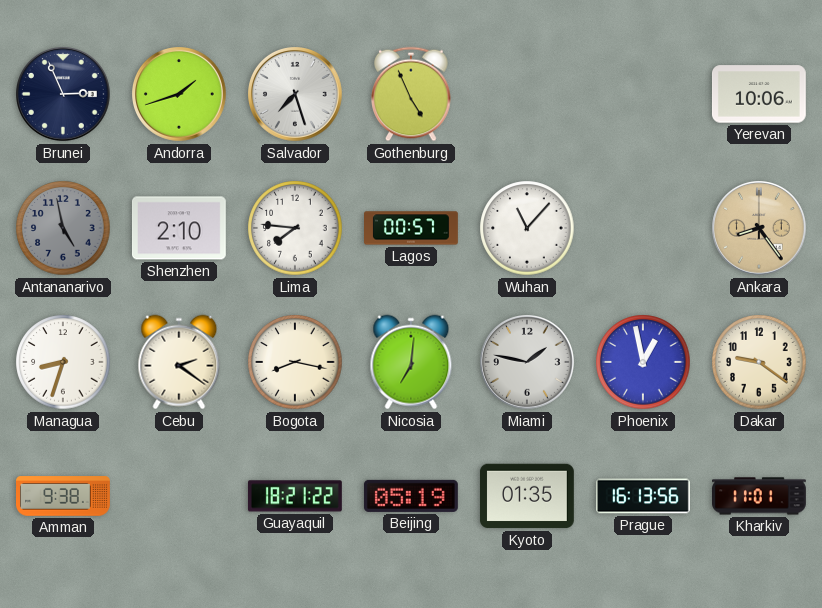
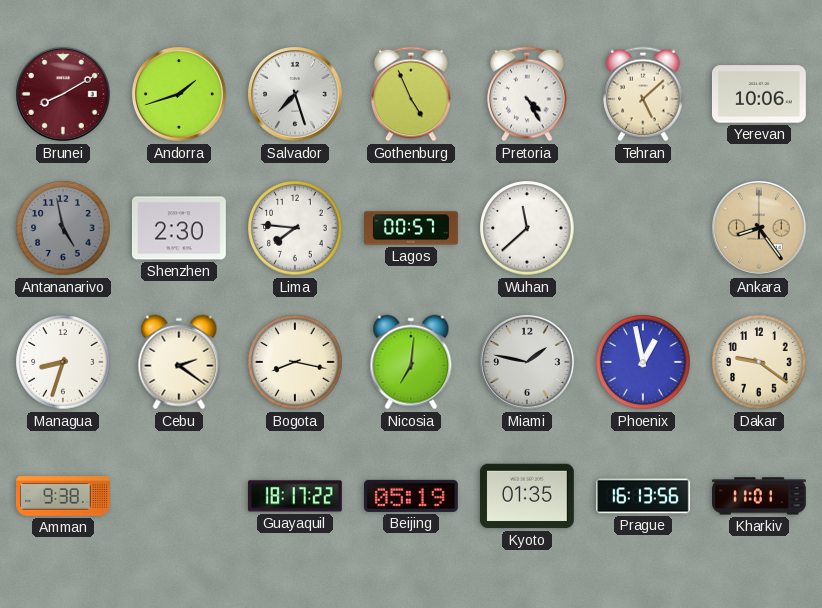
Brunei: 2:56 -> 8:10
Brunei dial: navy -> burgundy
Pretoria: none -> 4:25
Tehran: none -> 5:08
Shenzhen: 2:10 -> 2:30
Wuhan: 11:07 -> 11:38
Guayaquil: 18:21 -> 18:17
